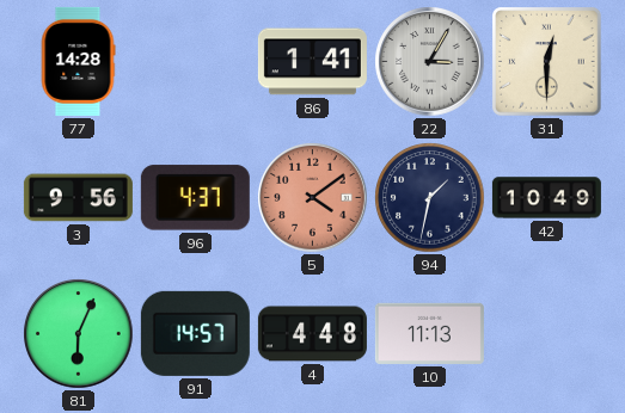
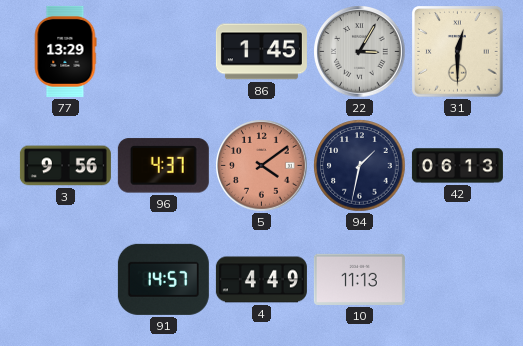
77: 14:28 -> 13:29
86: 1:41 -> 1:45
42: 10:49 -> 06:13
81: 6:04 -> none
4: 4:48 -> 4:49
